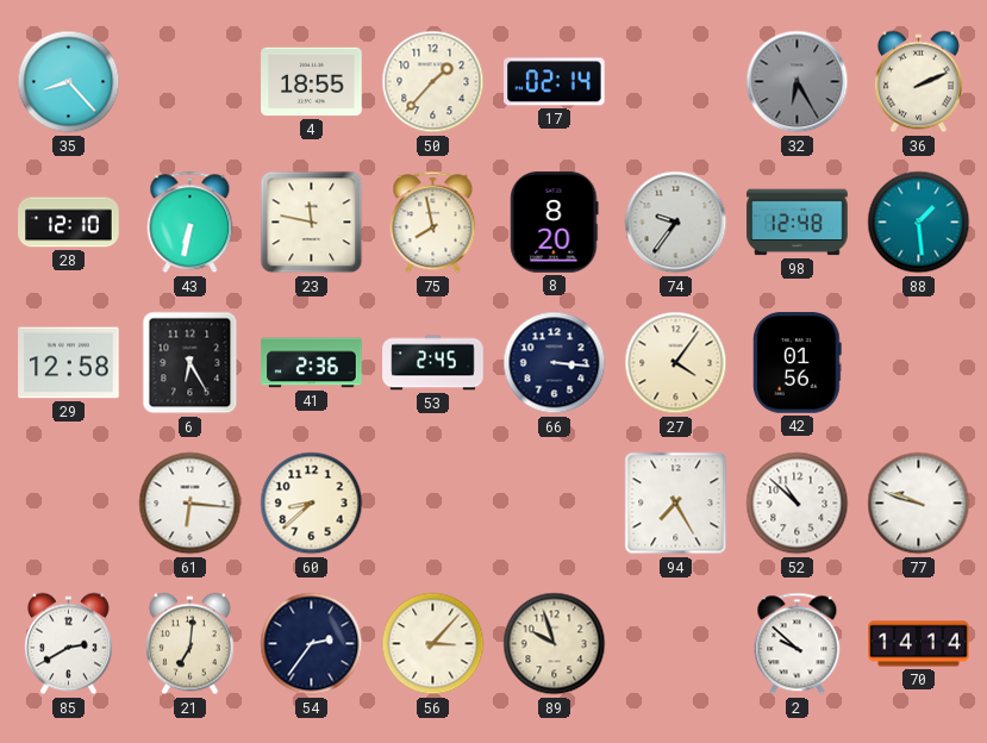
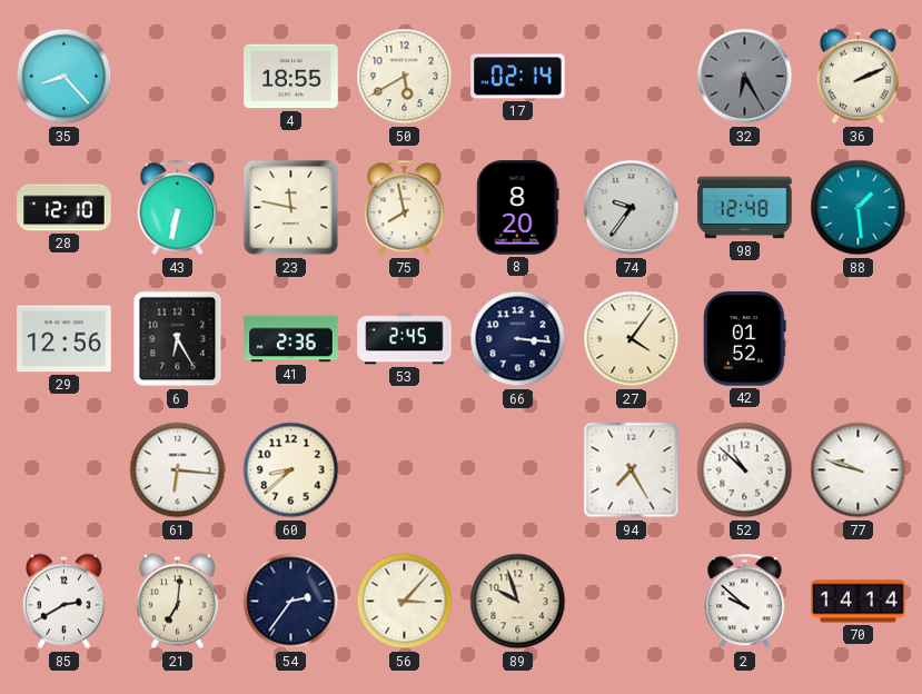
50: 1:37 -> 5:40
29: 12:58 -> 12:56
42: 01:56 -> 01:52
